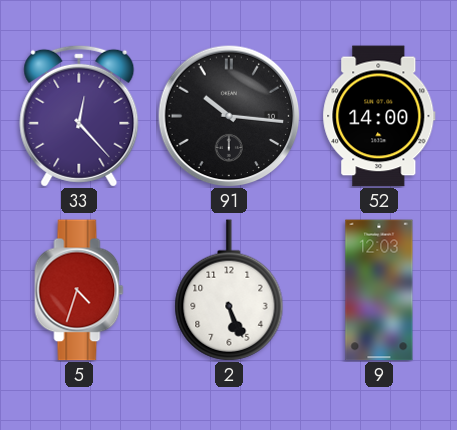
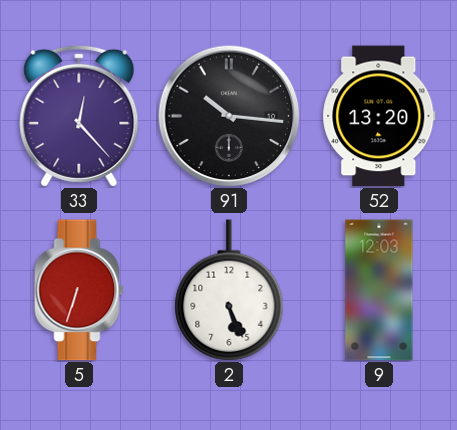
52: 14:00 -> 13:20
5: 4:33 -> 6:33
